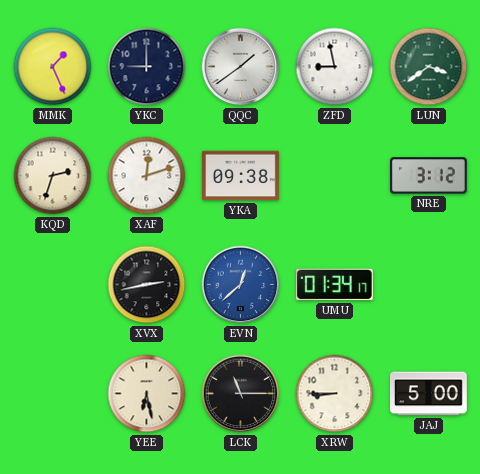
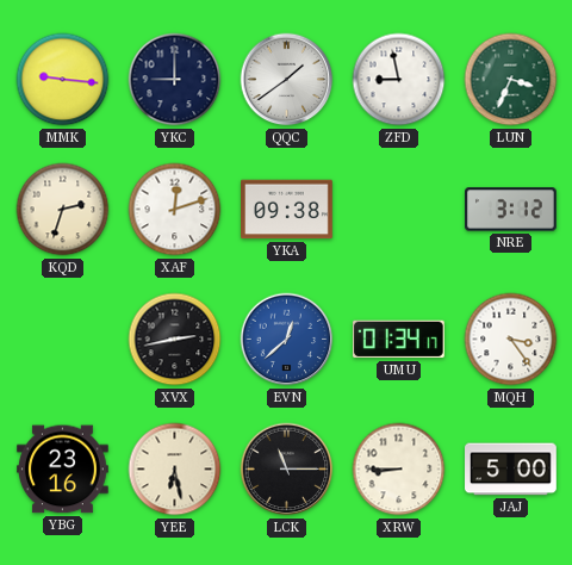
MMK: 1:26 -> 9:16
LUN: 3:39 -> 3:34
MQH: none -> 3:24
YBG: none -> 23:16
